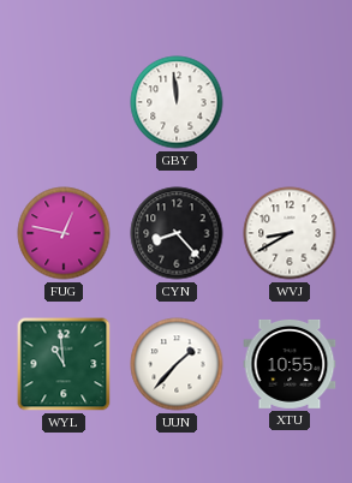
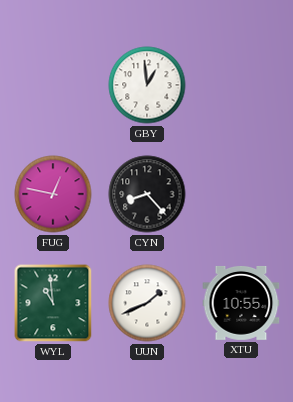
GBY: 11:59 -> 12:59
WVJ: 8:40 -> none
UUN: 1:37 -> 1:41
